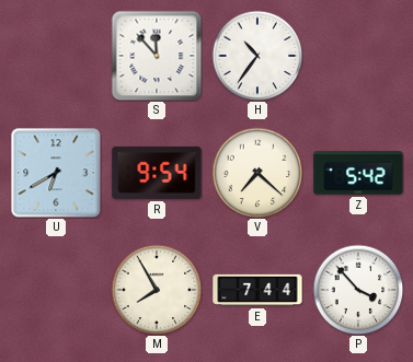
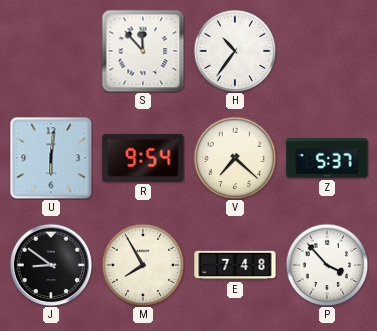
U: 6:40 -> 6:01
Z: 5:42 -> 5:37
J: none -> 8:51
E: 7:44 -> 7:48
